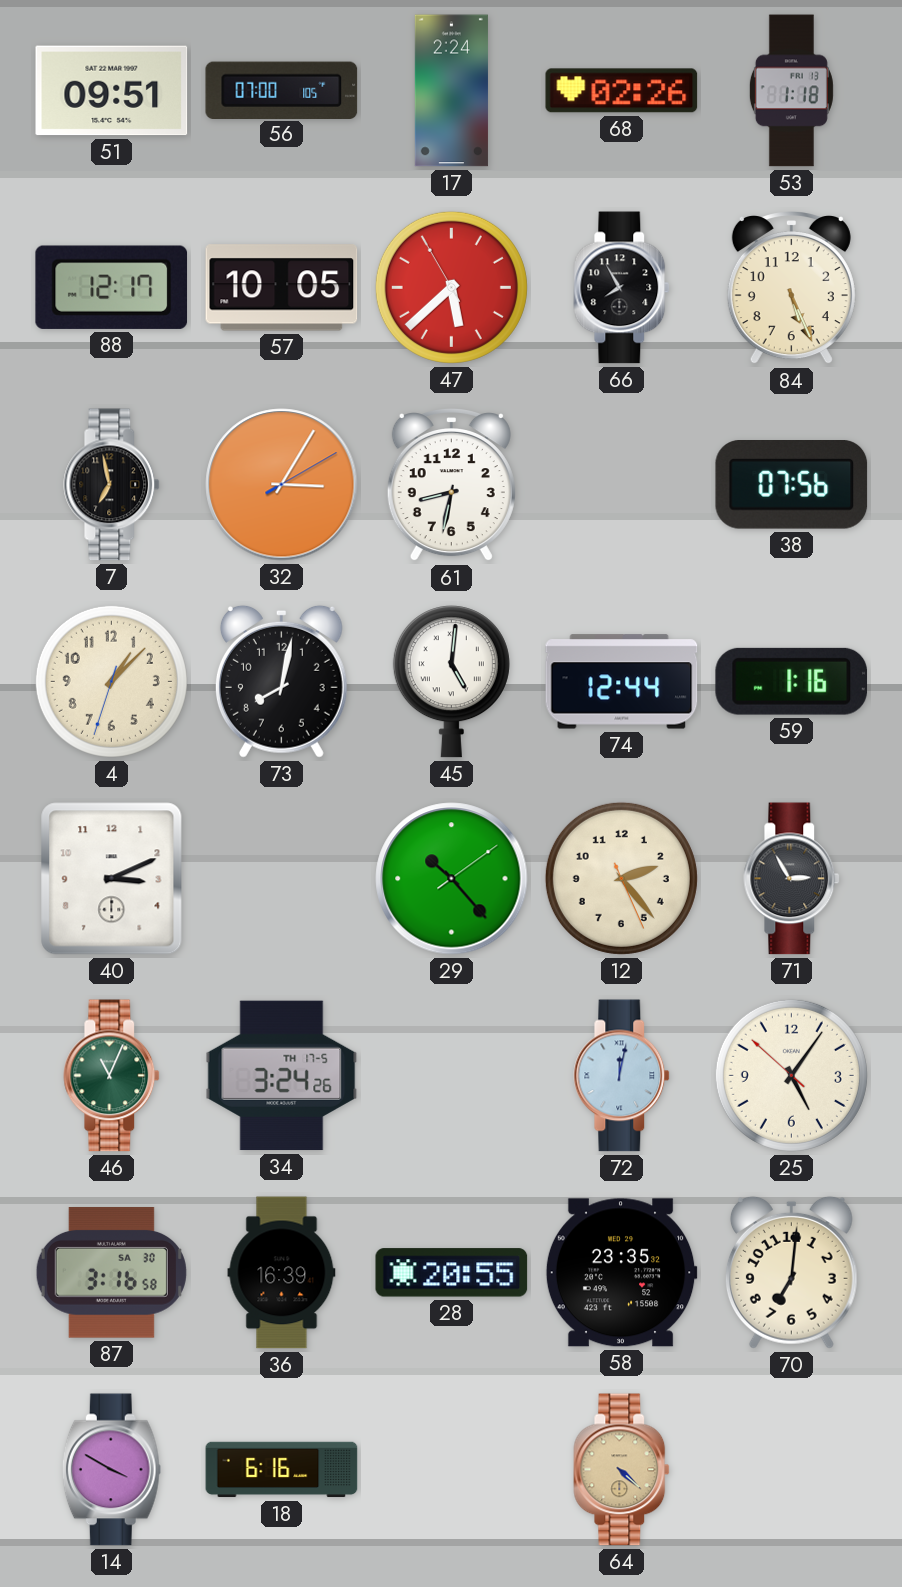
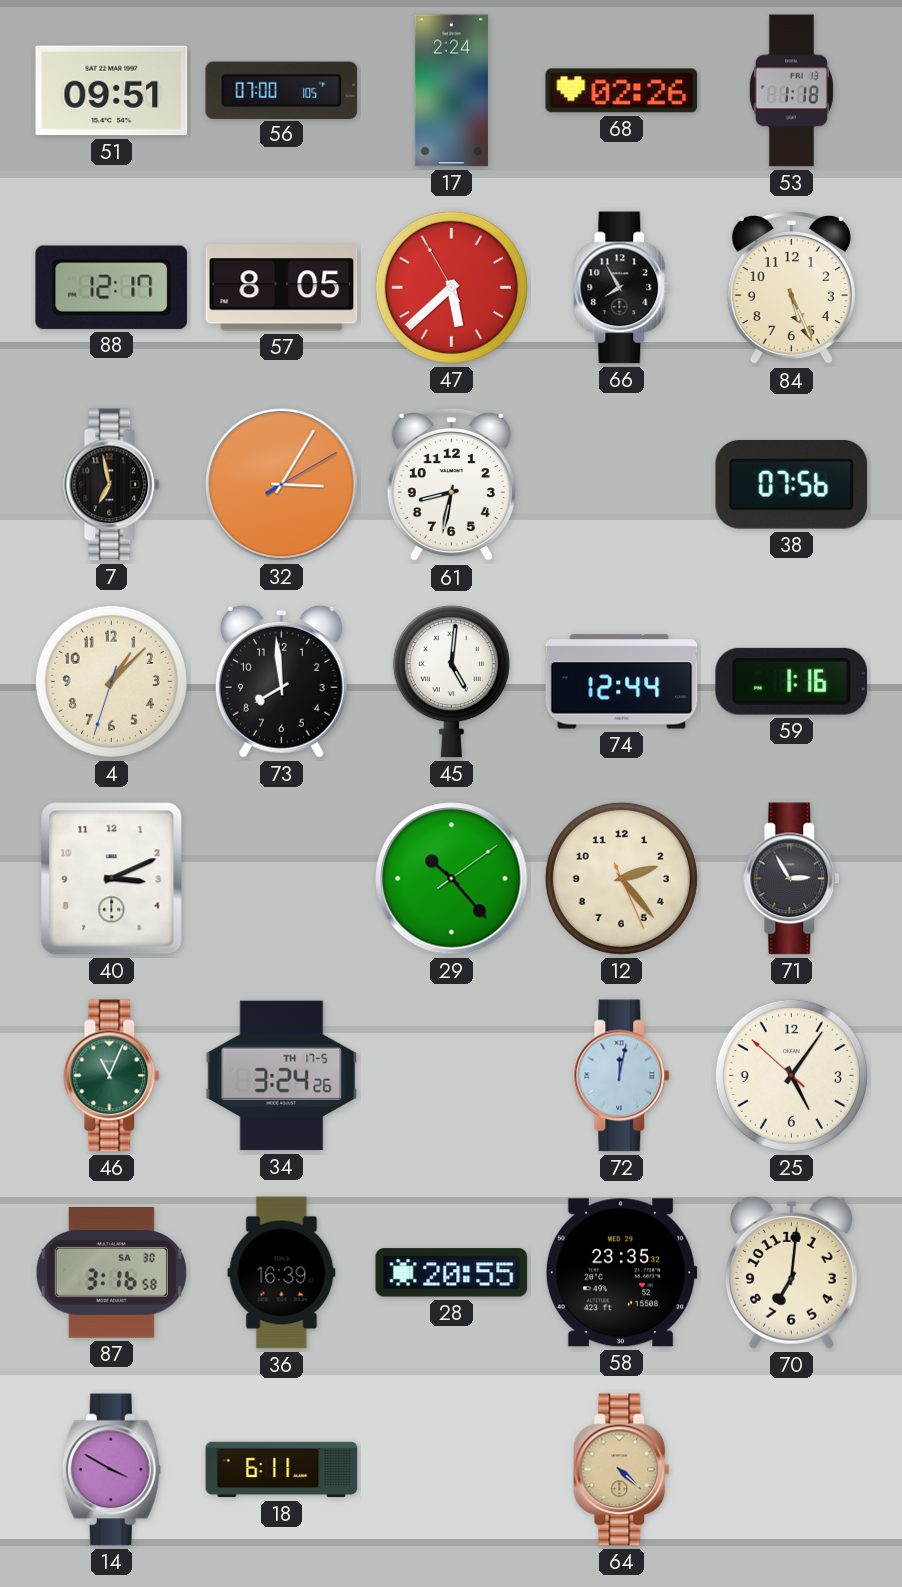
57: 10:05 -> 8:05
73: 8:02 -> 7:59
18: 6:16 -> 6:11
